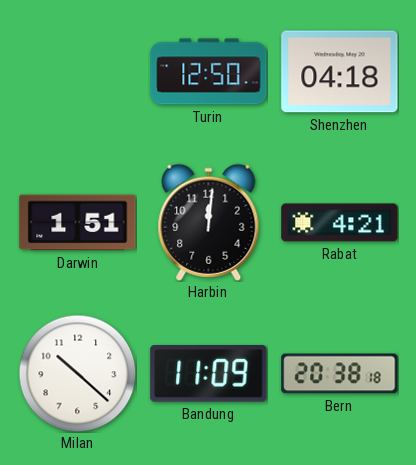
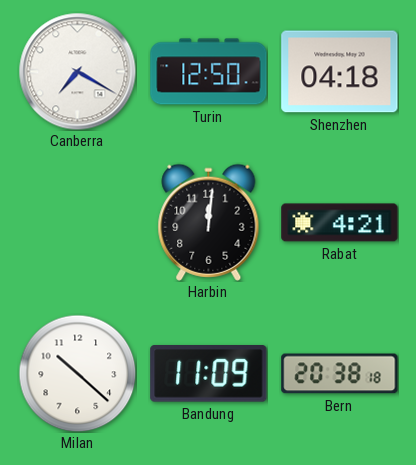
Canberra: none -> 7:20
Darwin: 1:51 -> none
